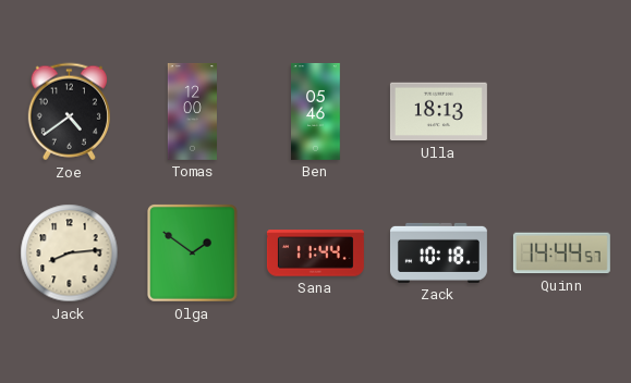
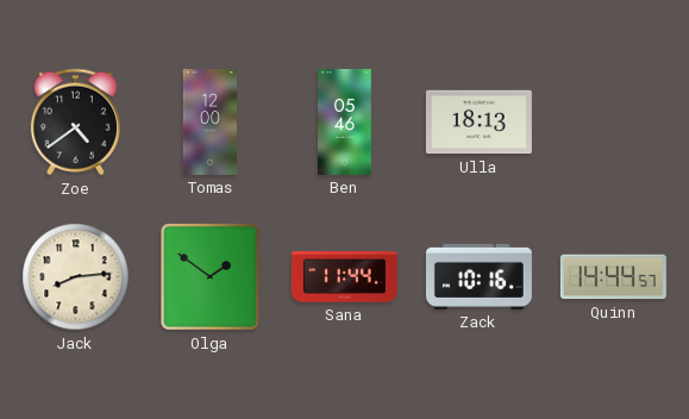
Zack: 10:18 -> 10:16
